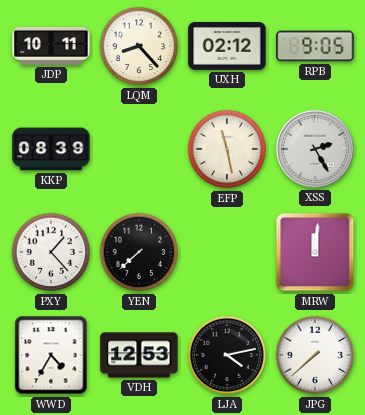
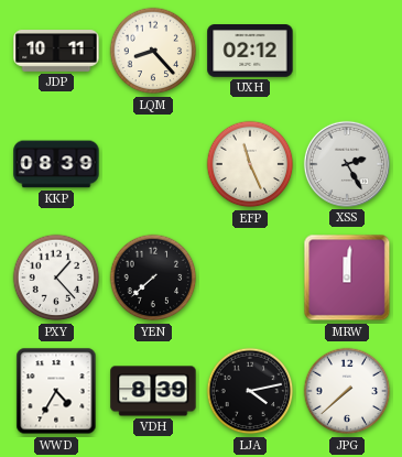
RPB: 9:05 -> none
EFP: 11:28 -> 11:26
VDH: 12:53 -> 8:39
